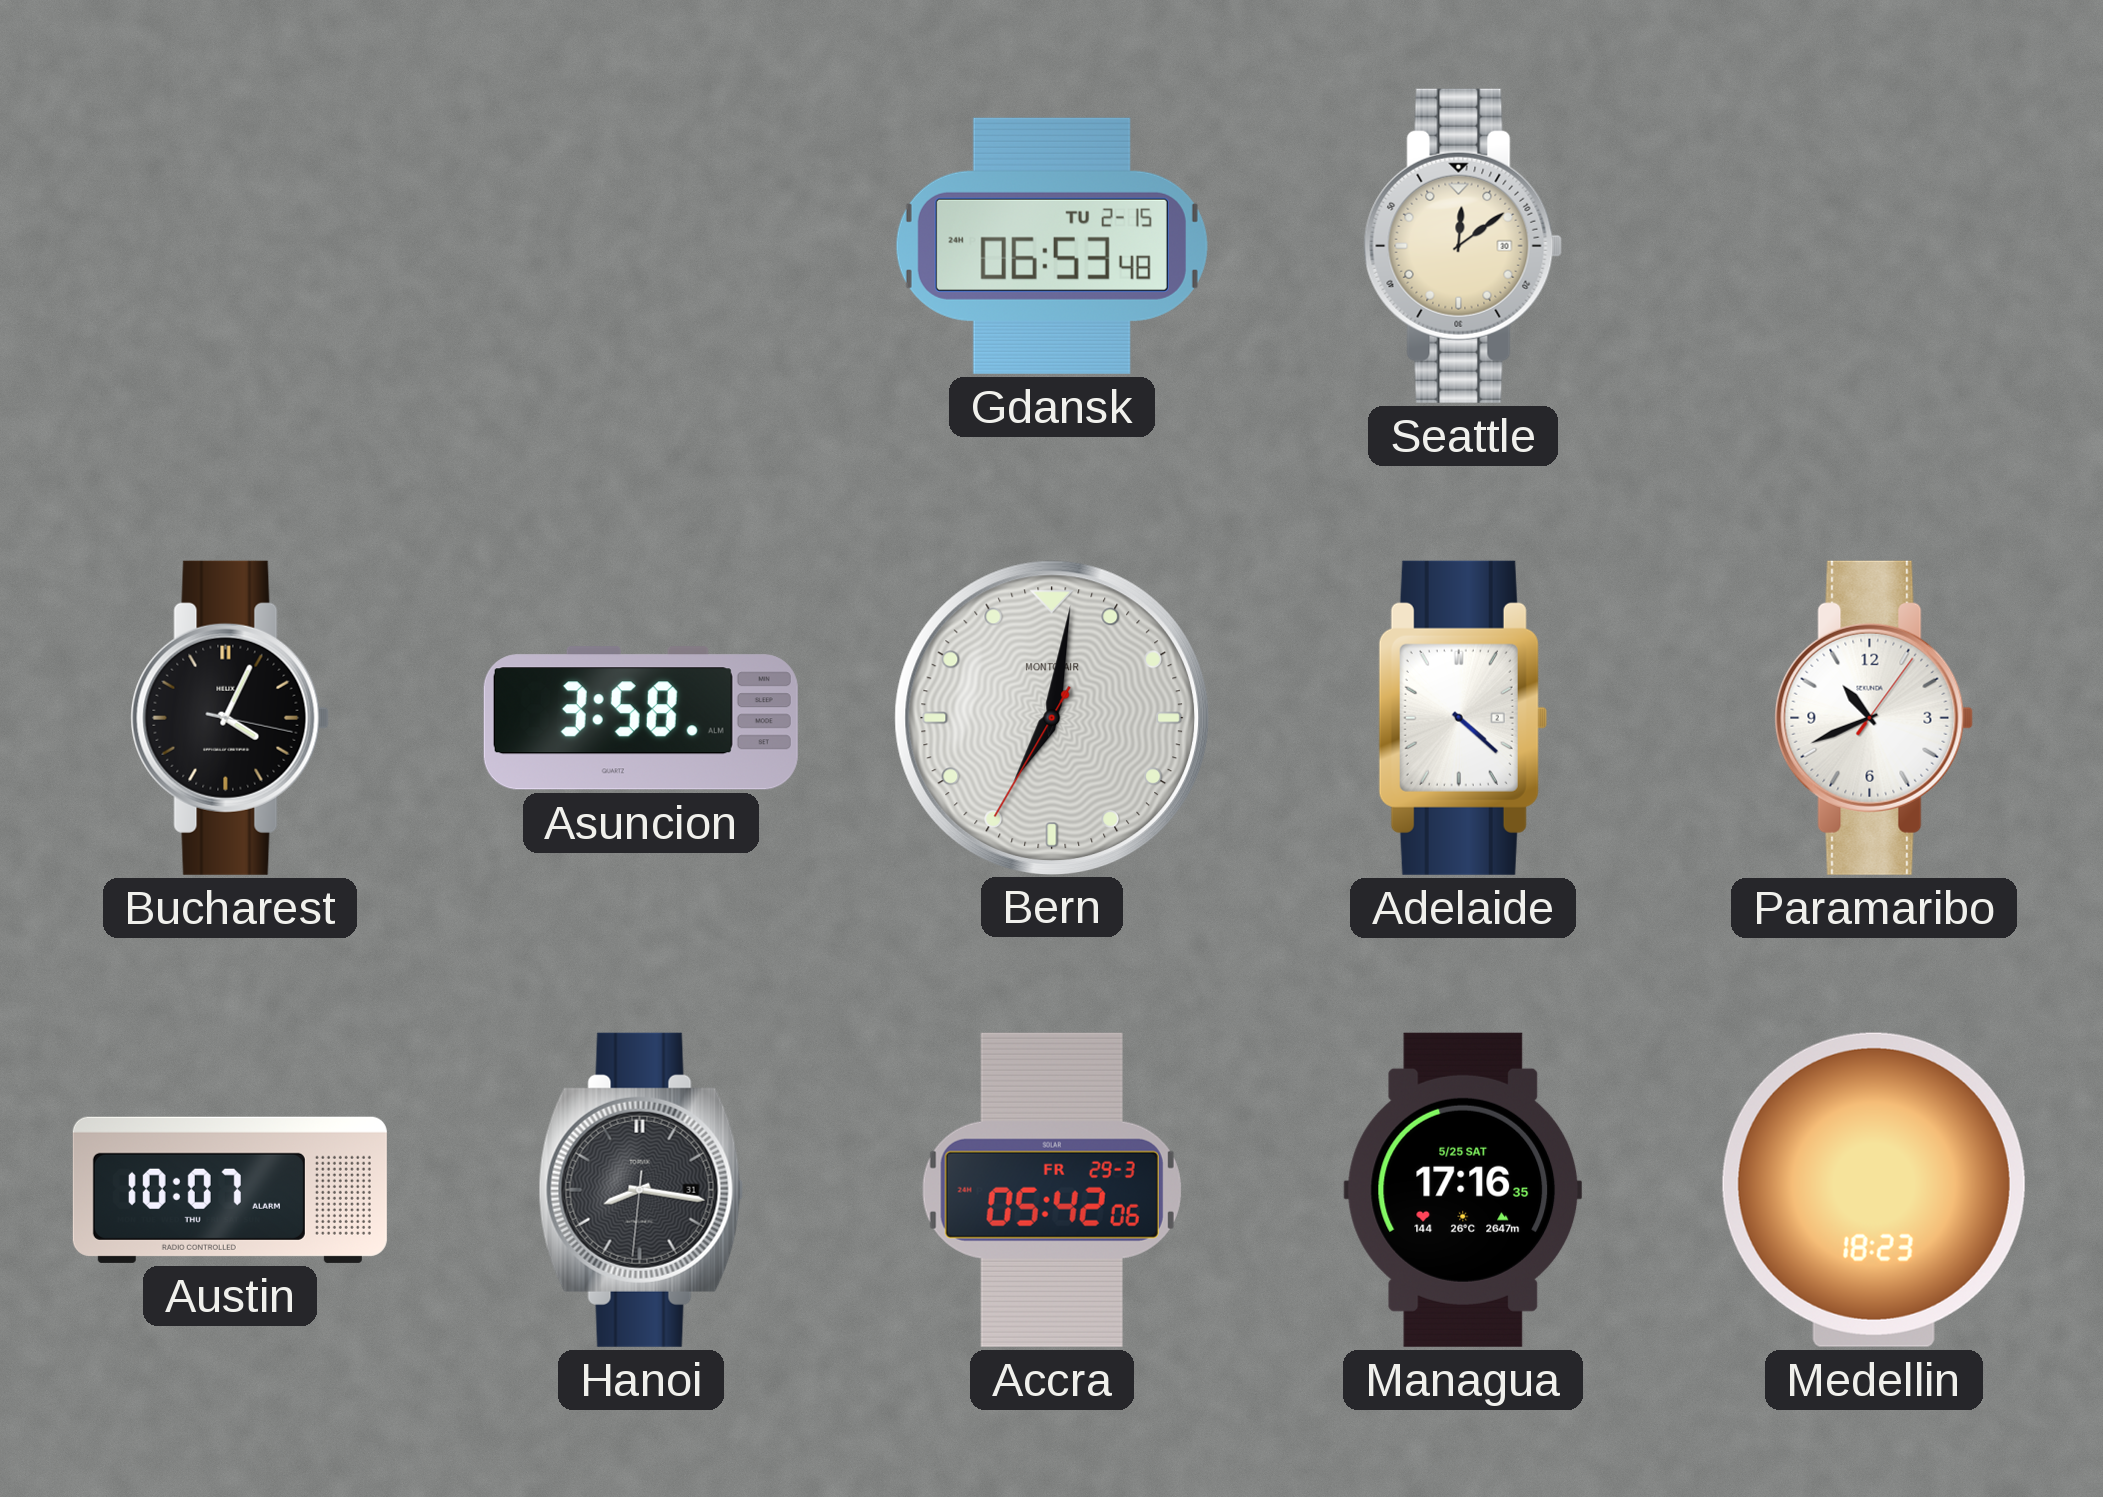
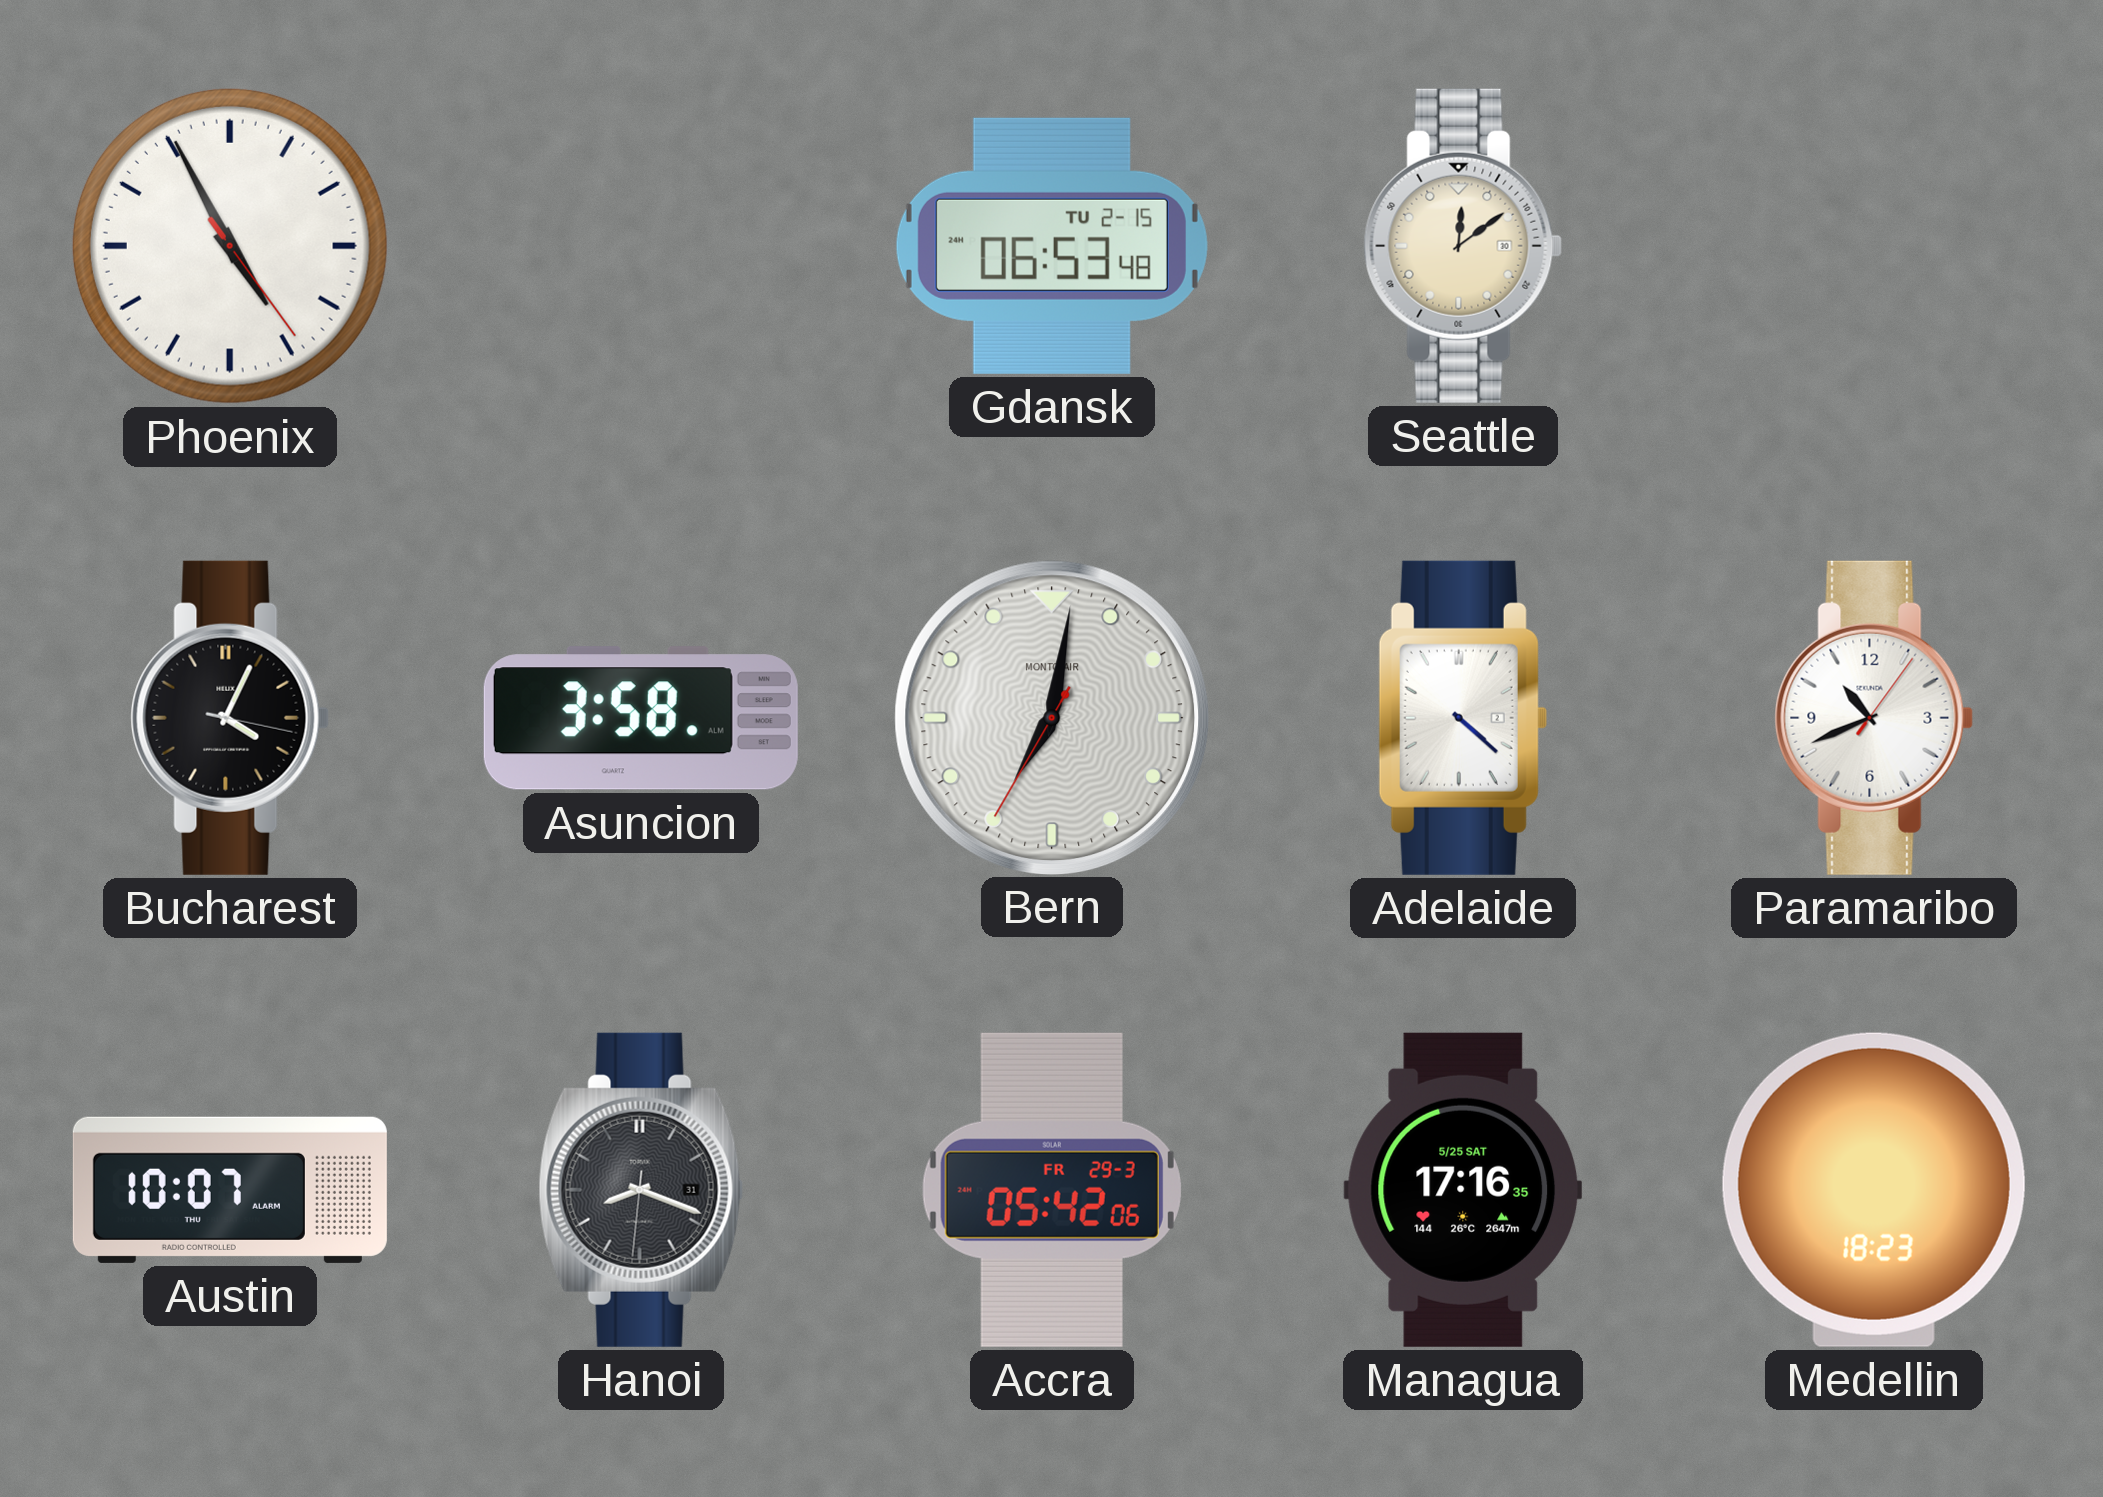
Phoenix: none -> 4:55
Hanoi: 8:16 -> 8:18
